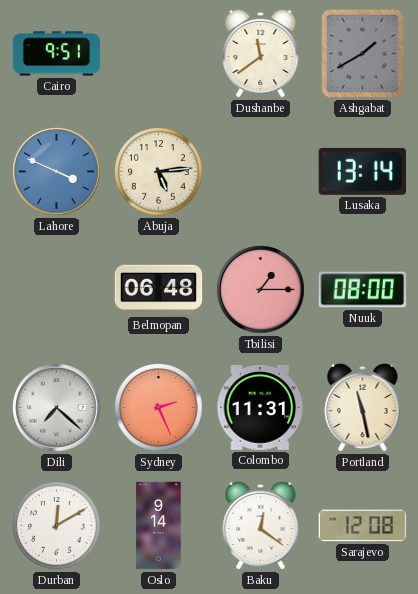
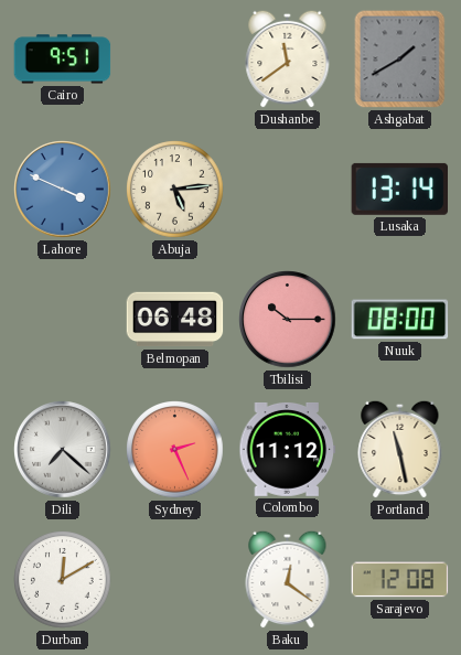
Tbilisi: 1:15 -> 10:15
Colombo: 11:31 -> 11:12
Oslo: 9:14 -> none
